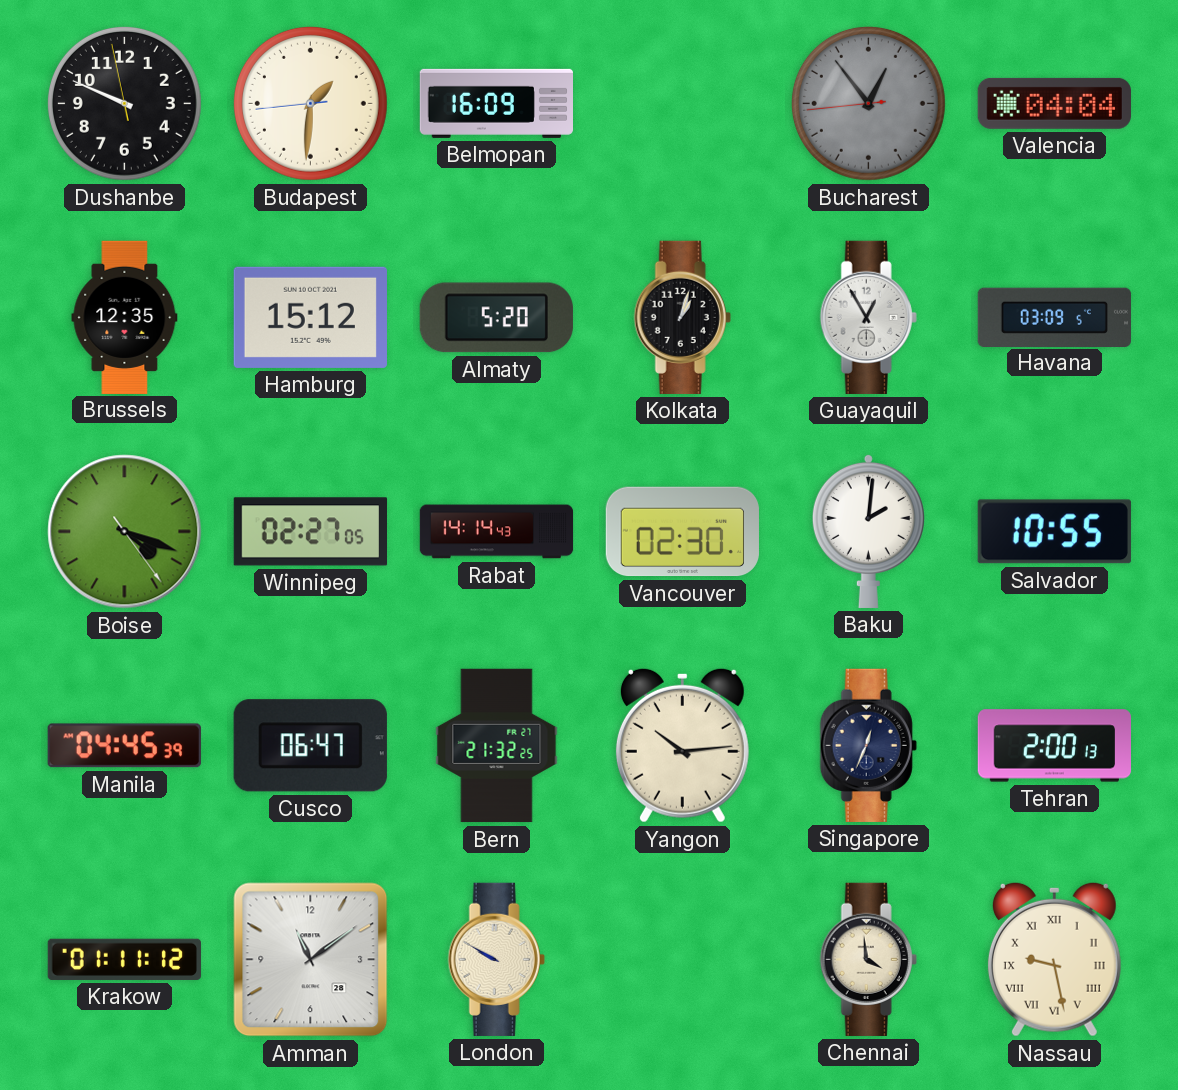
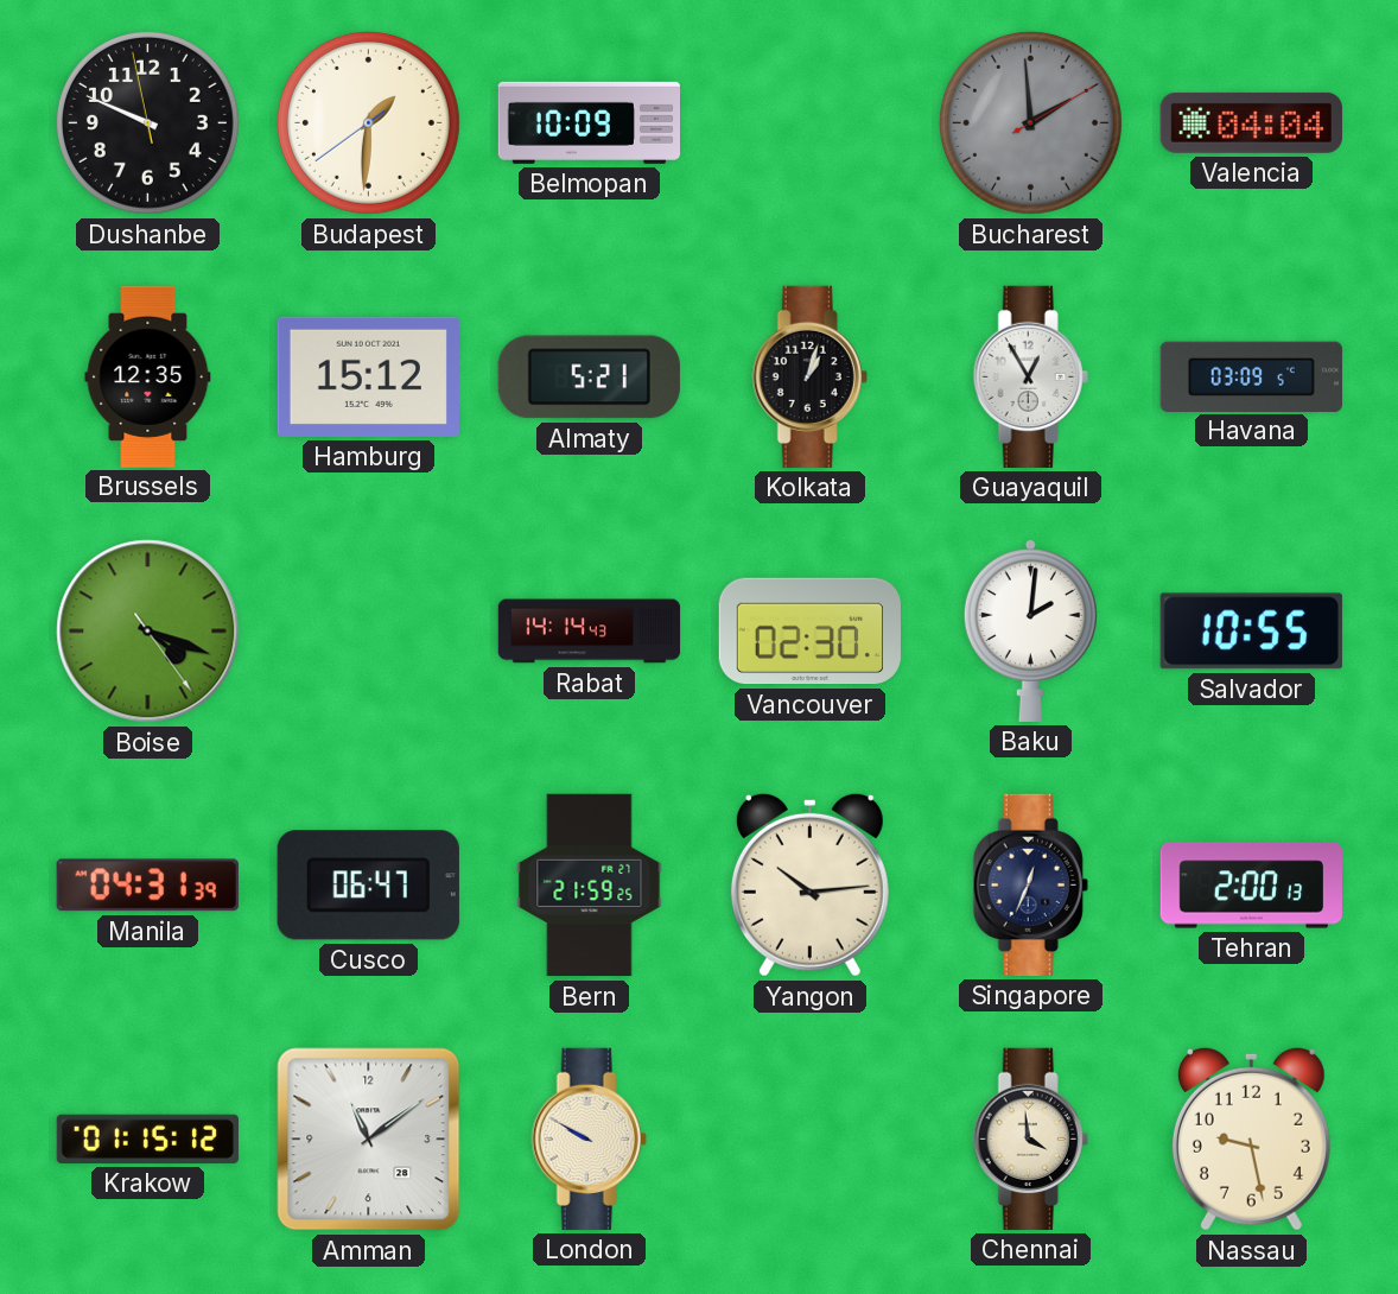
Budapest: 1:30:44 -> 1:30:39
Belmopan: 16:09 -> 10:09
Bucharest: 12:53 -> 1:59
Almaty: 5:20 -> 5:21
Winnipeg: 02:27 -> none
Manila: 04:45 -> 04:31
Bern: 21:32 -> 21:59
Krakow: 01:11 -> 01:15
Nassau numerals: Roman -> Arabic
